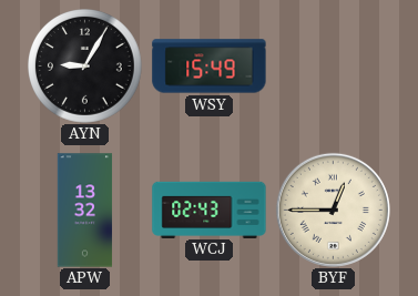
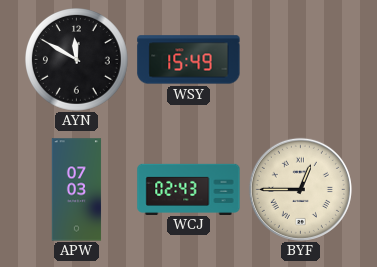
AYN: 9:05 -> 11:50
APW: 13:32 -> 07:03
